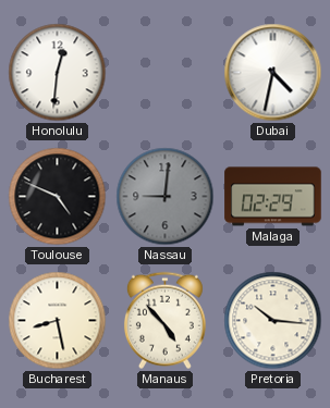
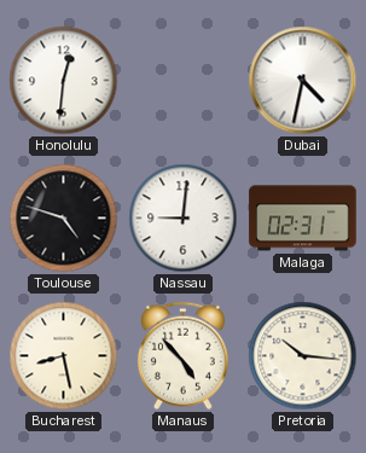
Toulouse: 4:49 -> 4:48
Nassau dial: grey -> white
Malaga: 02:29 -> 02:31
